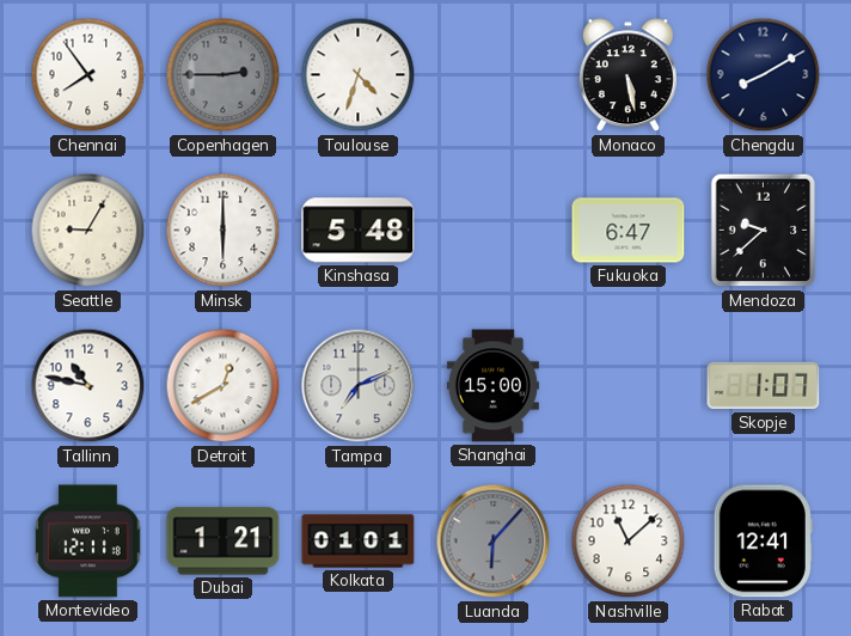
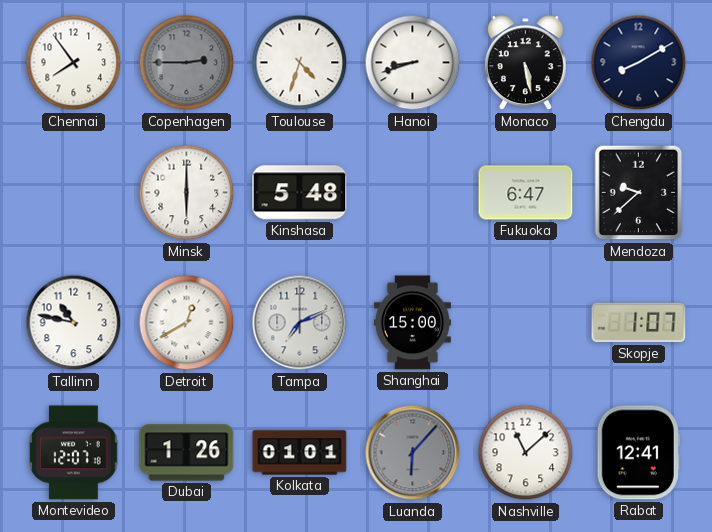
Hanoi: none -> 8:42
Seattle: 9:05 -> none
Montevideo: 12:11 -> 12:07
Dubai: 1:21 -> 1:26
